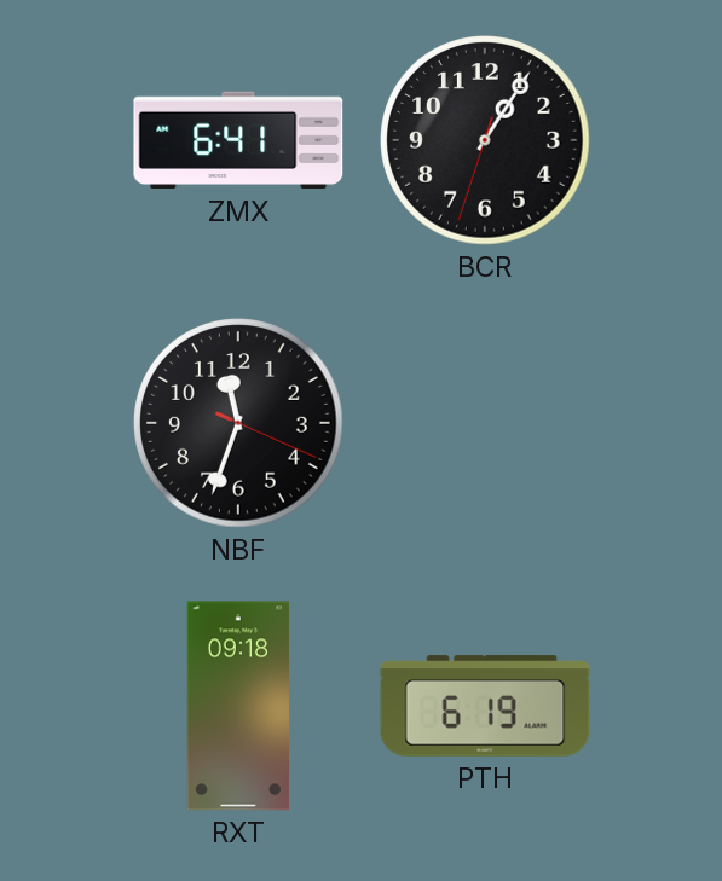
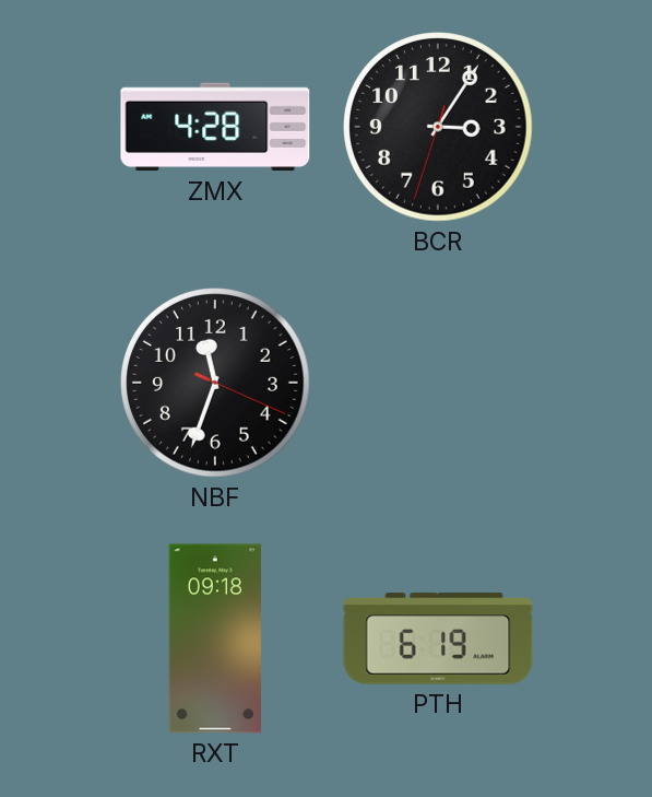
ZMX: 6:41 -> 4:28
BCR: 1:05 -> 3:05
